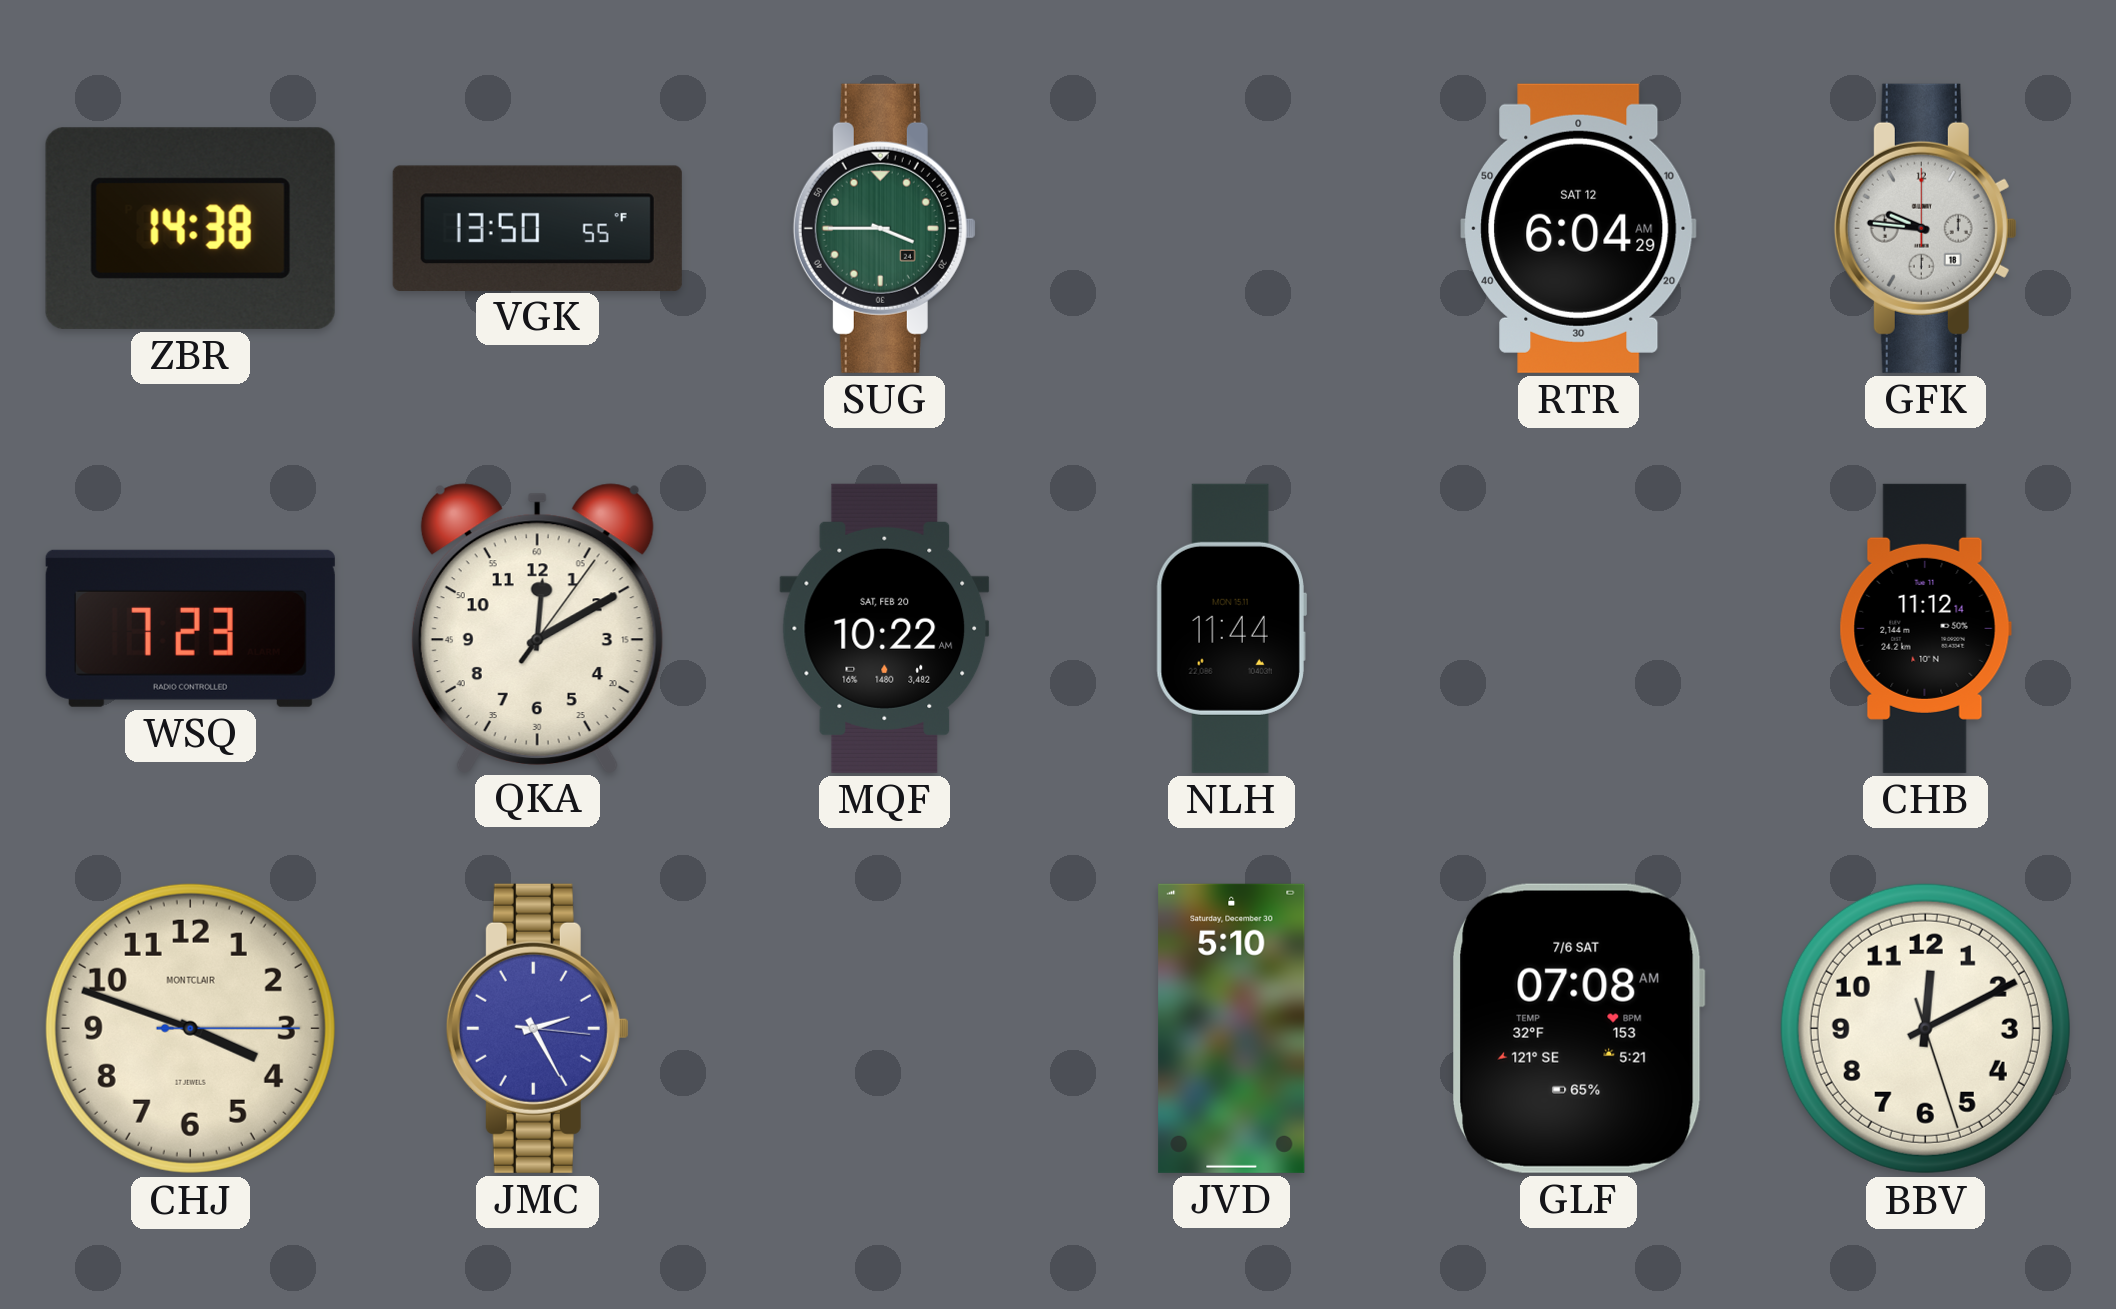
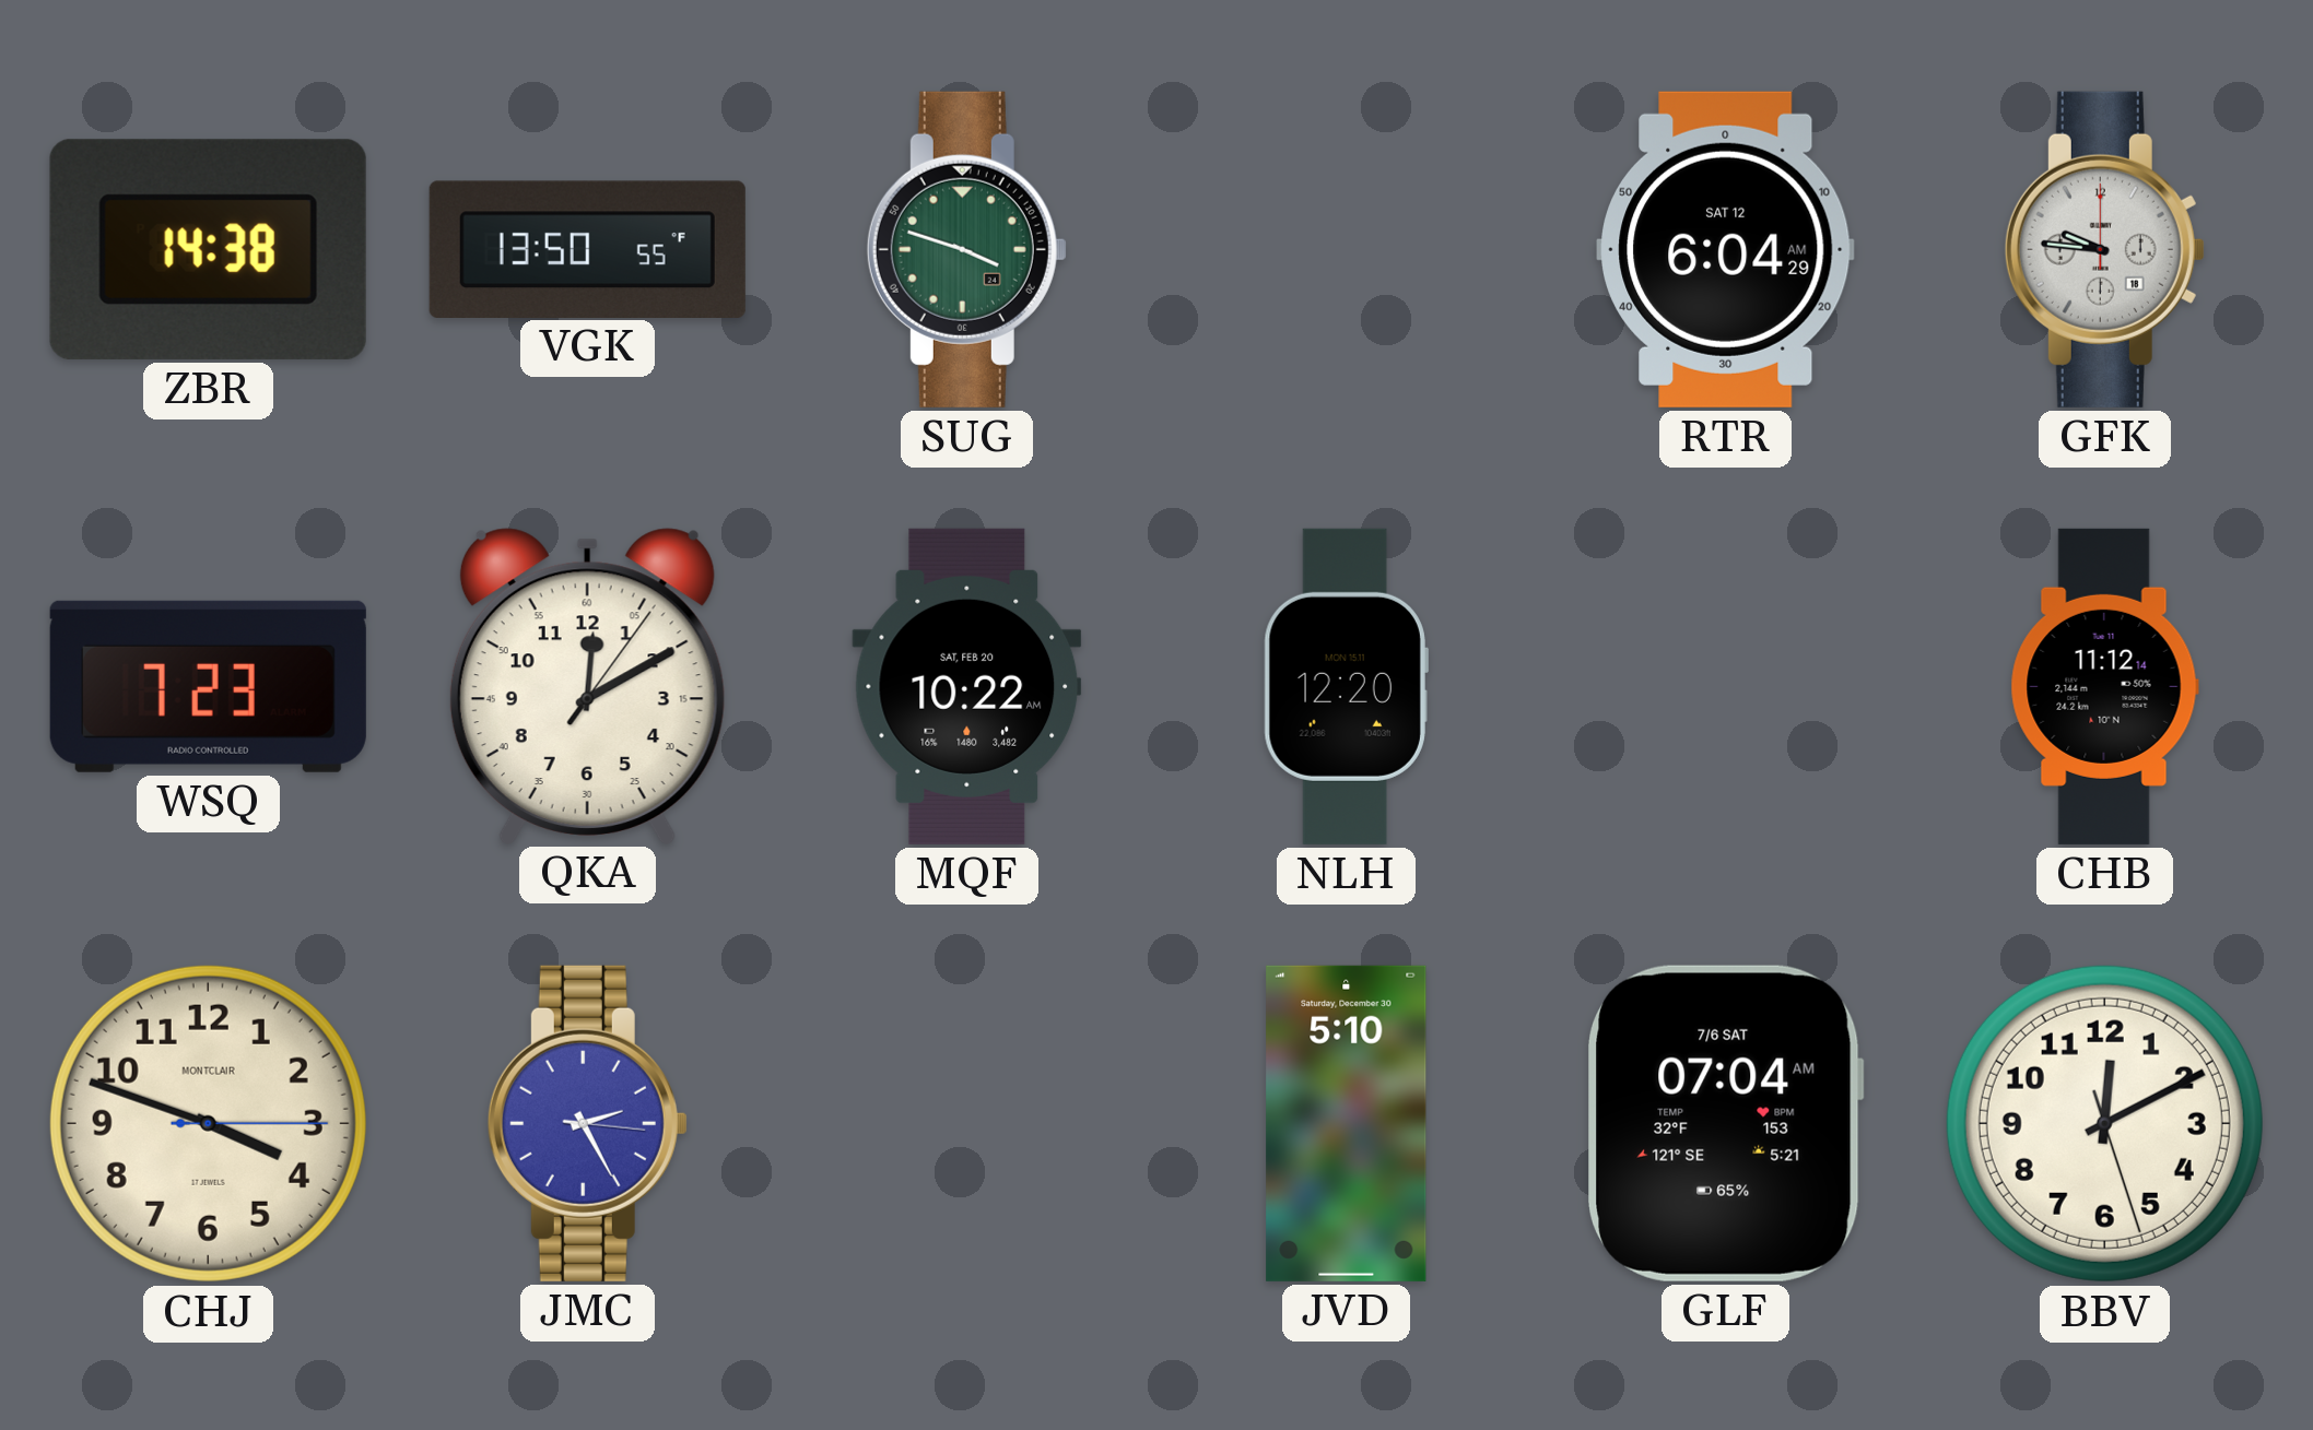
SUG: 3:45 -> 3:48
NLH: 11:44 -> 12:20
GLF: 07:08 -> 07:04
